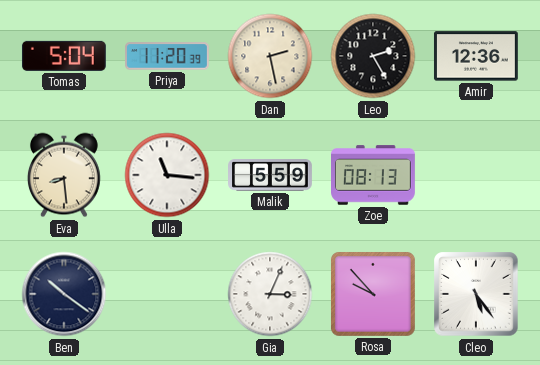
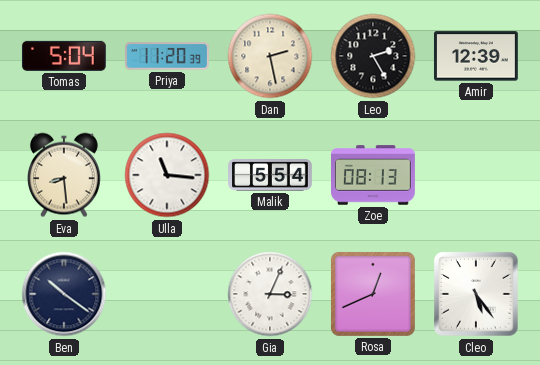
Amir: 12:36 -> 12:39
Malik: 5:59 -> 5:54
Rosa: 9:53 -> 12:41
